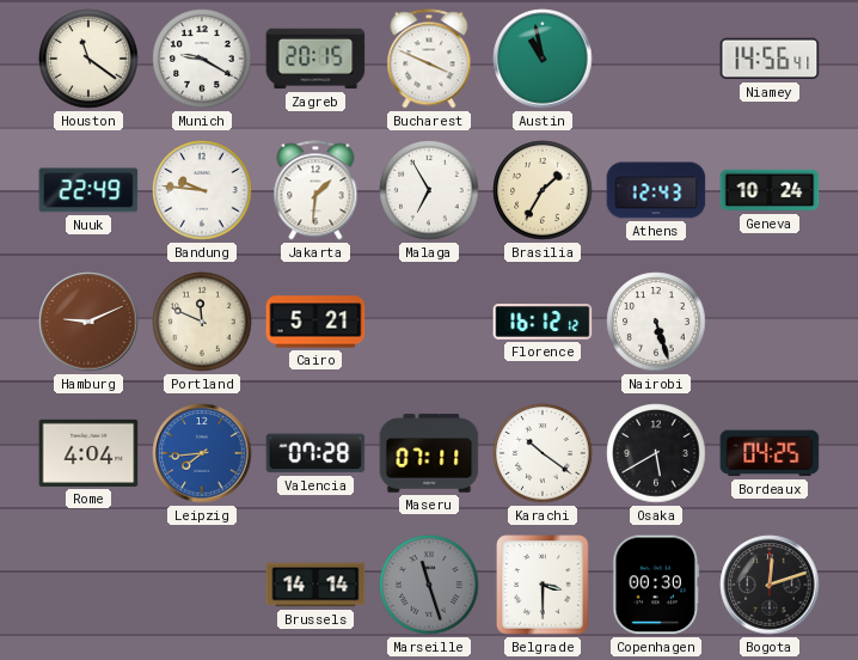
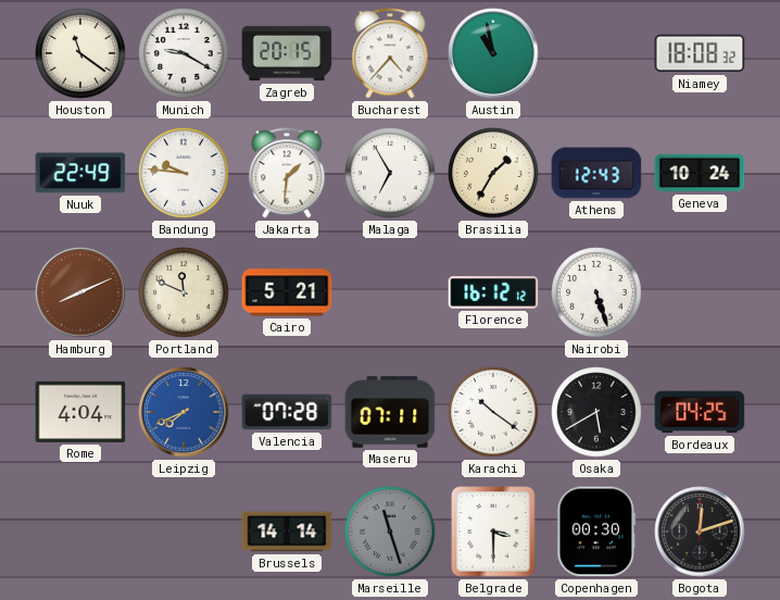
Bucharest: 3:49 -> 4:37
Niamey: 14:56 -> 18:08
Hamburg: 9:11 -> 8:11
Leipzig: 7:44 -> 7:41
